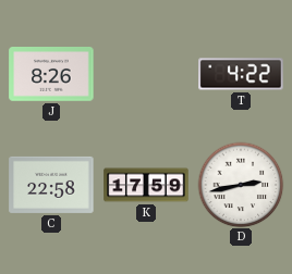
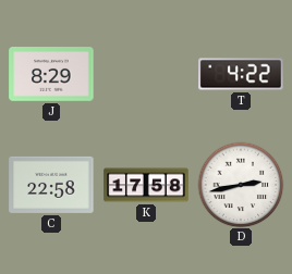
J: 8:26 -> 8:29
K: 17:59 -> 17:58
